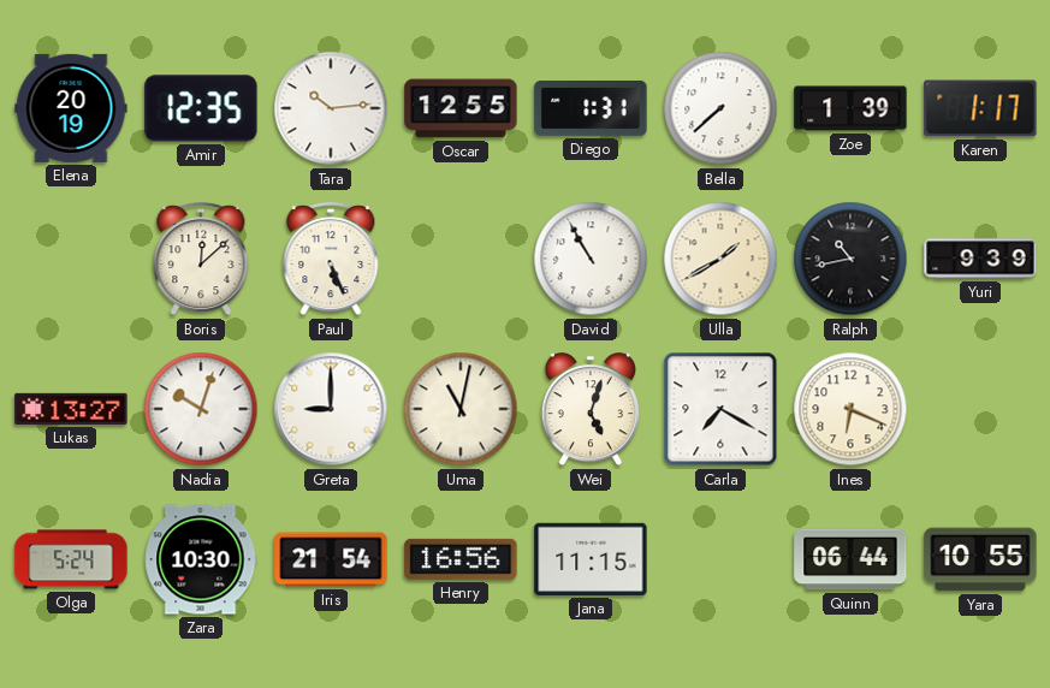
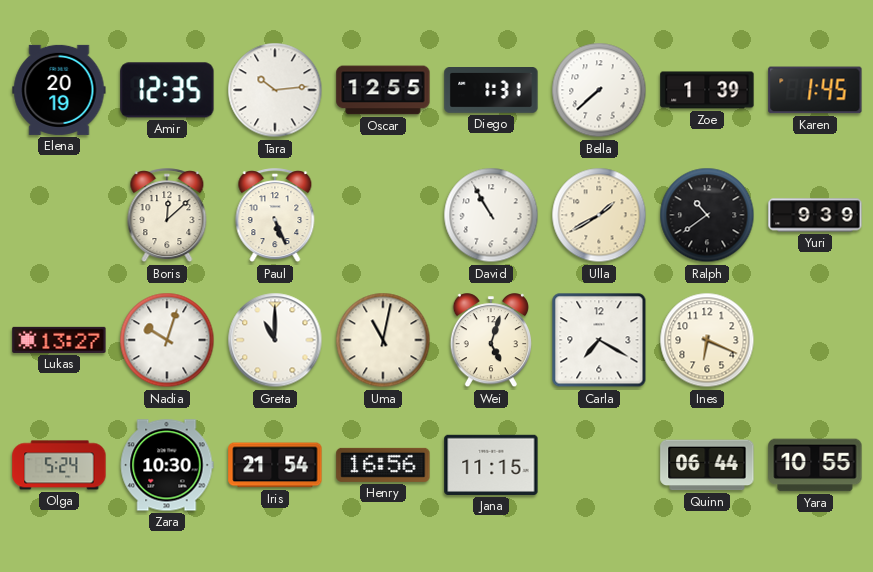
Karen: 1:17 -> 1:45
Ralph: 10:43 -> 10:39
Greta: 9:00 -> 11:00
